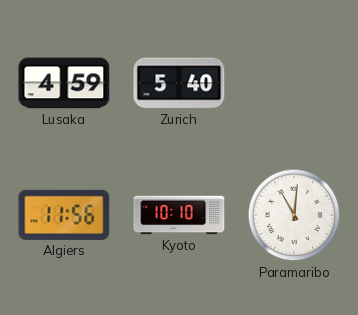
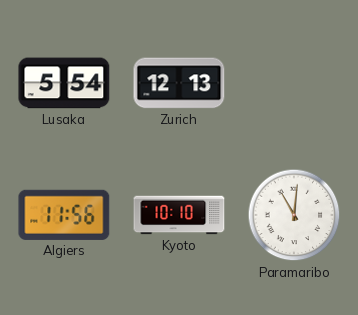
Lusaka: 4:59 -> 5:54
Zurich: 5:40 -> 12:13
